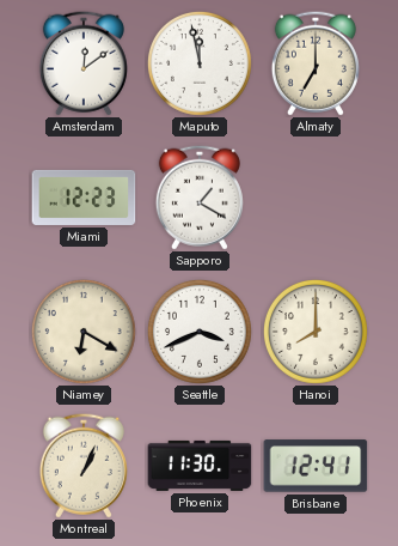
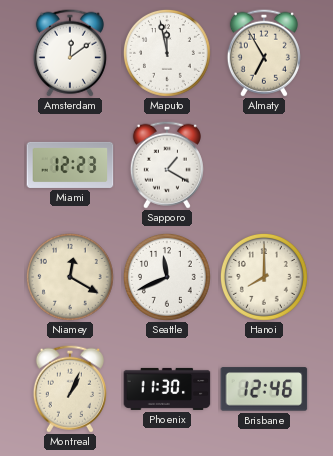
Almaty: 7:00 -> 6:55
Niamey: 6:20 -> 12:20
Seattle: 3:41 -> 11:41
Brisbane: 12:41 -> 12:46
